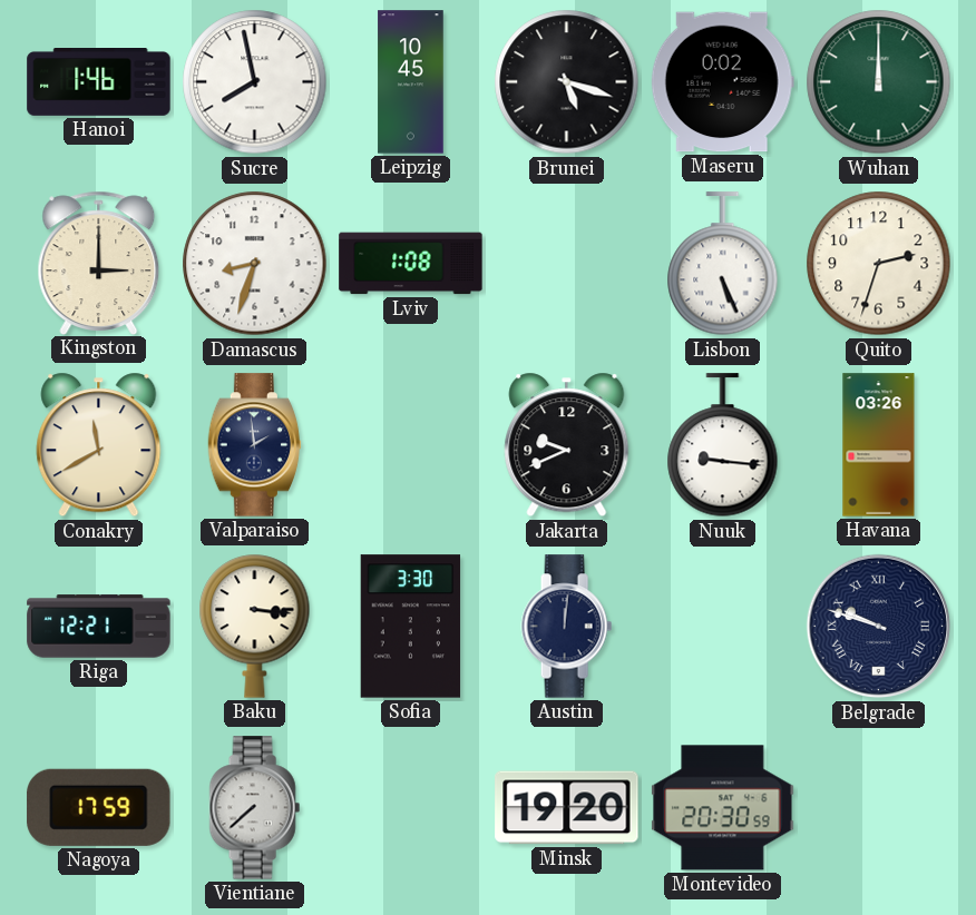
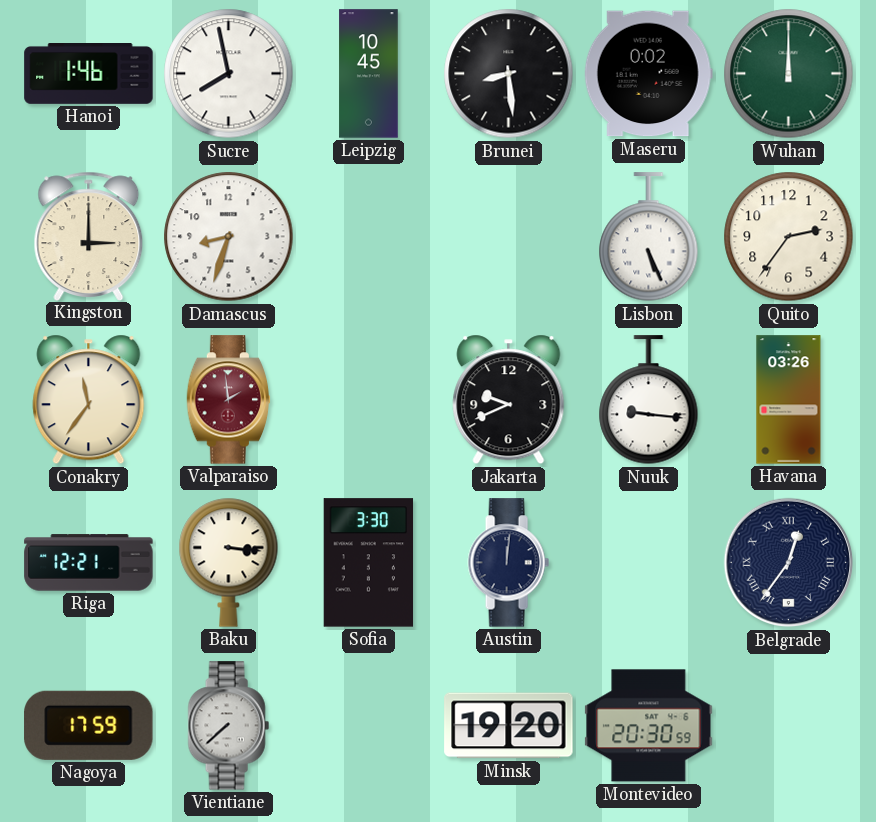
Brunei: 5:18 -> 8:29
Lviv: 1:08 -> none
Quito: 2:33 -> 2:36
Conakry: 11:40 -> 11:36
Valparaiso dial: navy -> burgundy
Belgrade: 9:48 -> 12:36
